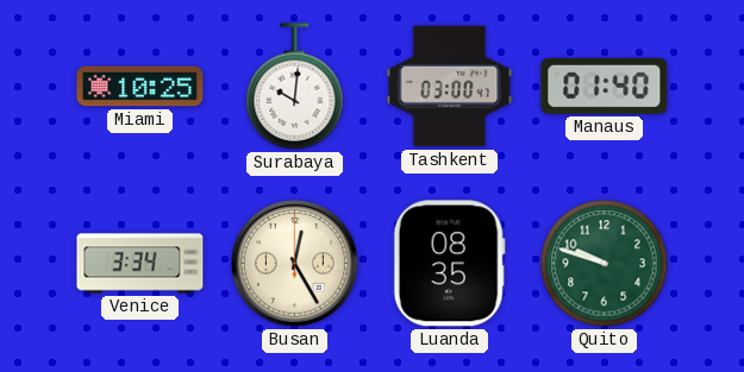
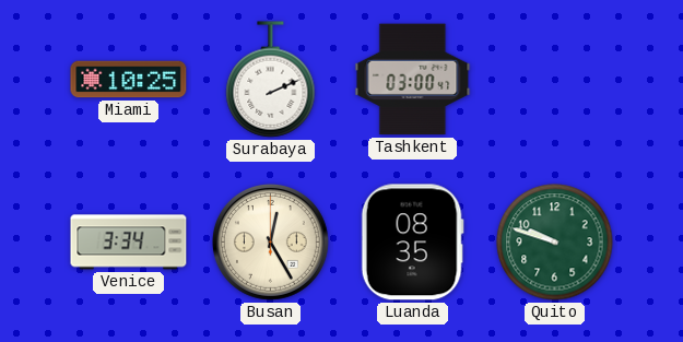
Surabaya: 10:01 -> 2:11
Manaus: 01:40 -> none
